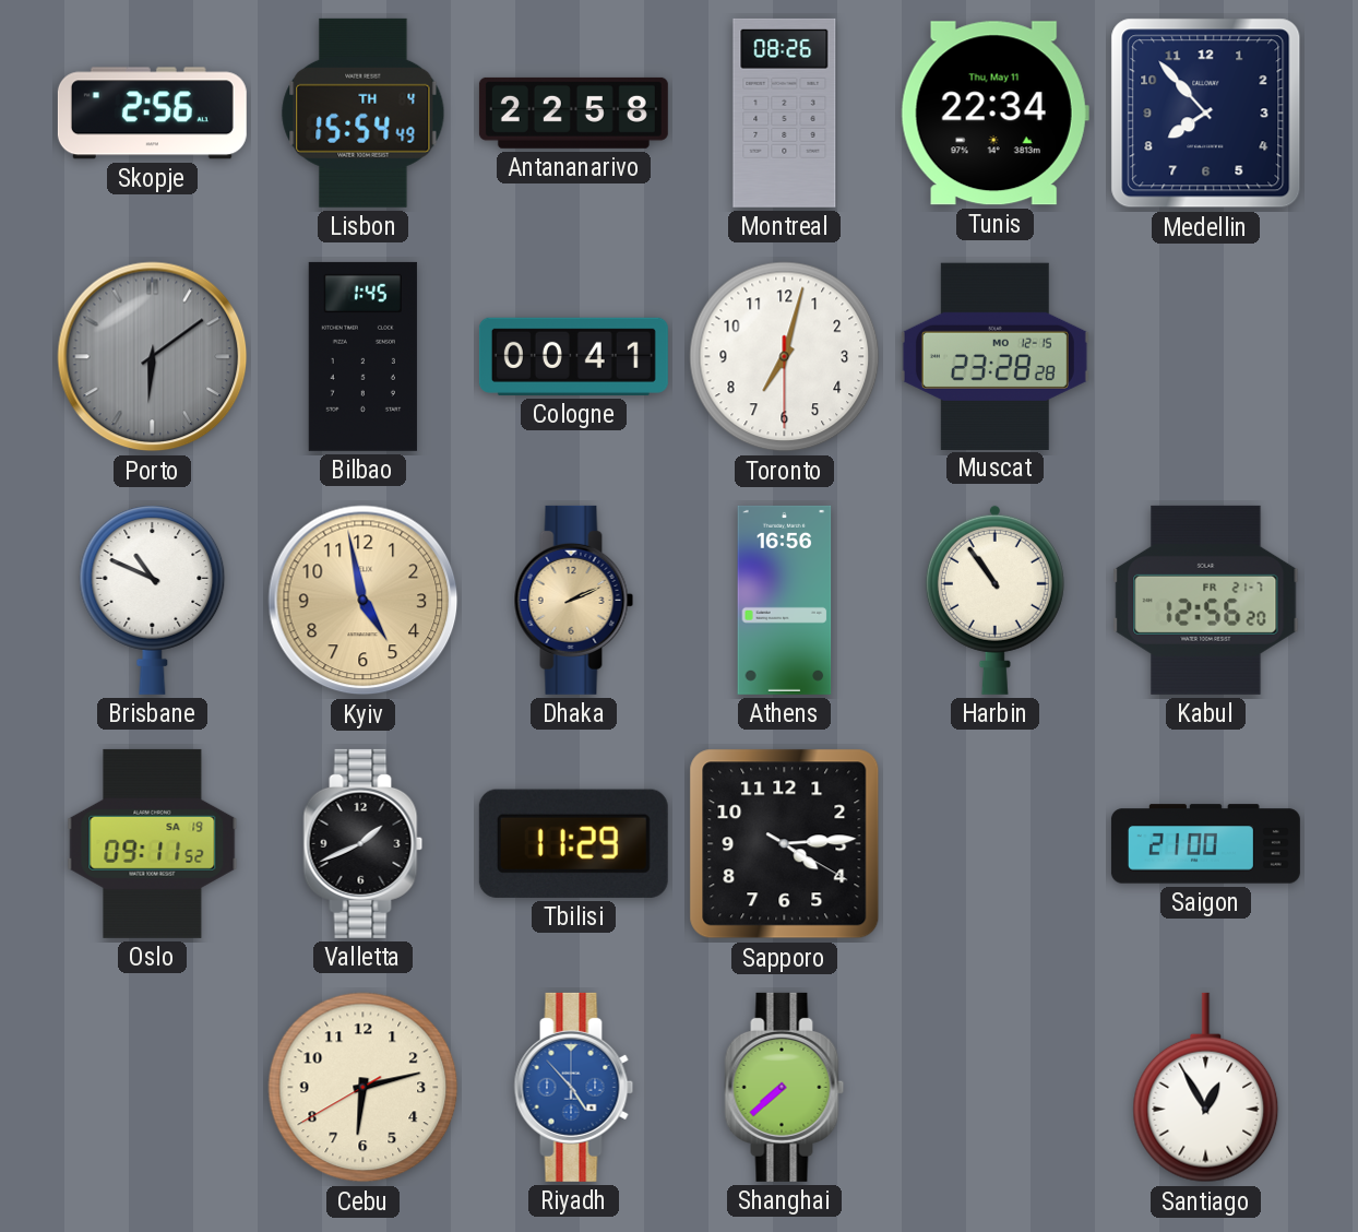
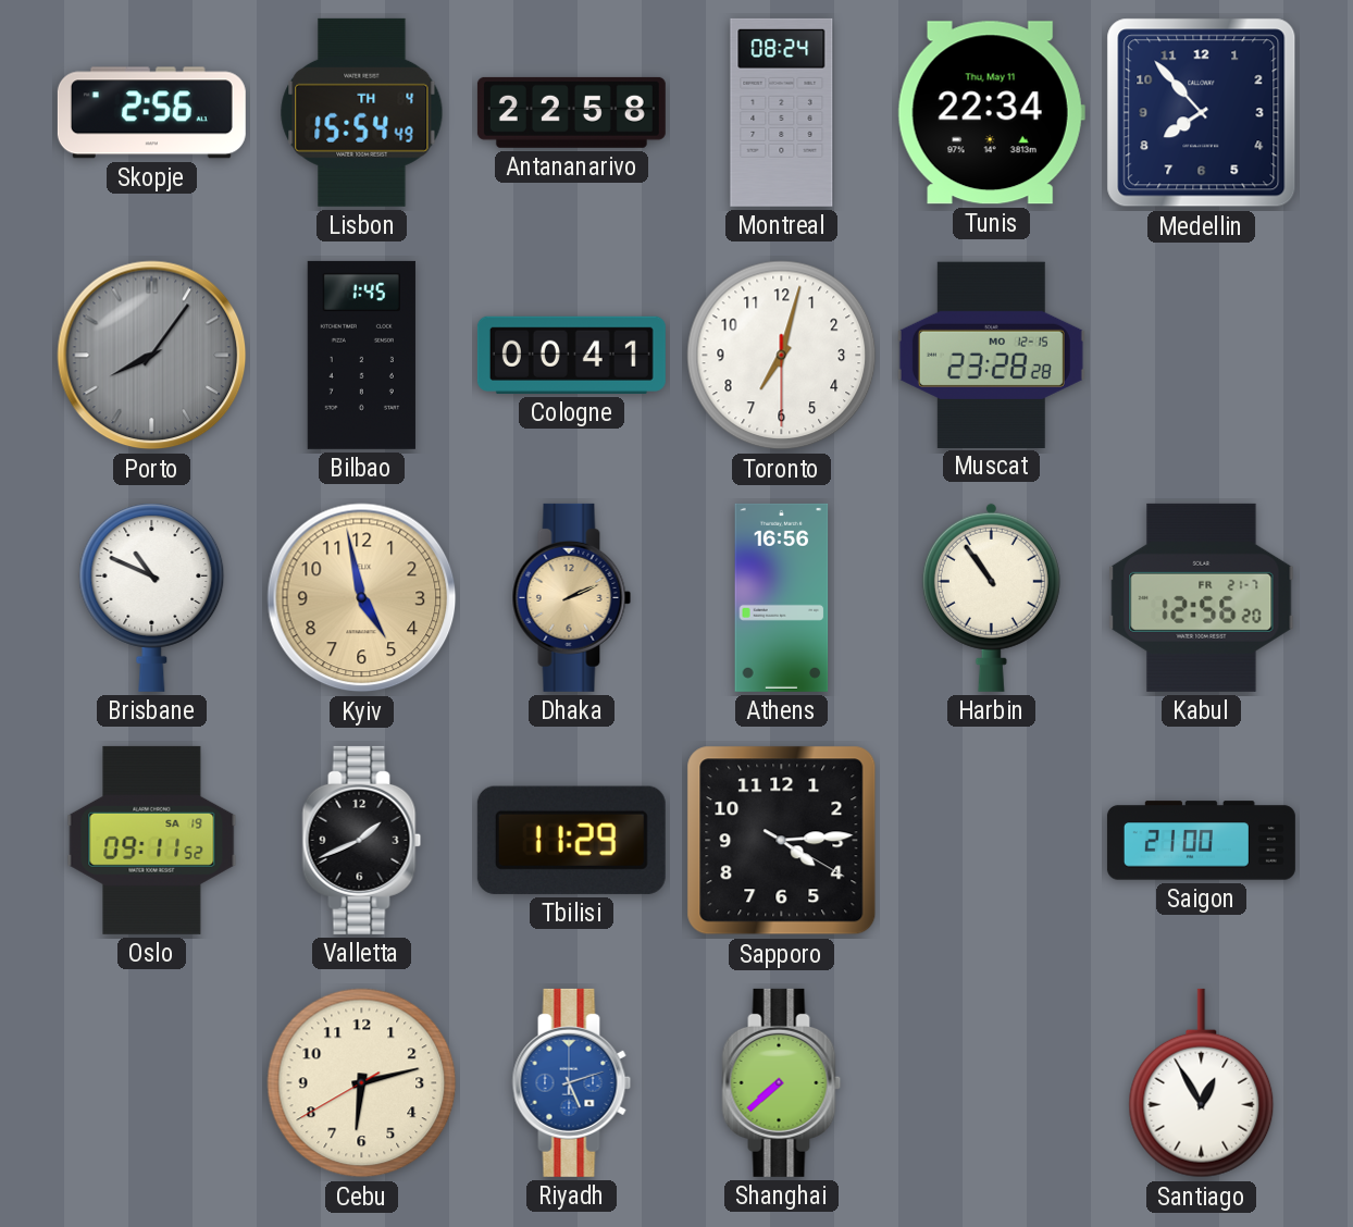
Montreal: 08:26 -> 08:24
Porto: 6:09 -> 8:06
Riyadh: 4:53 -> 5:12
